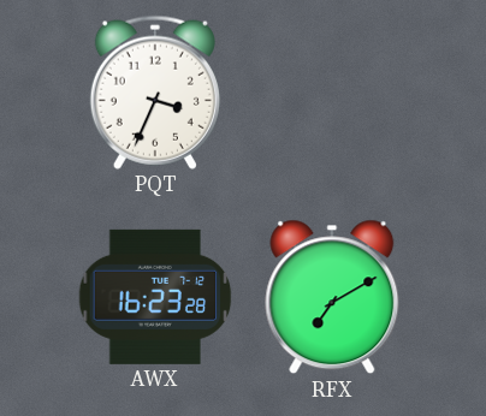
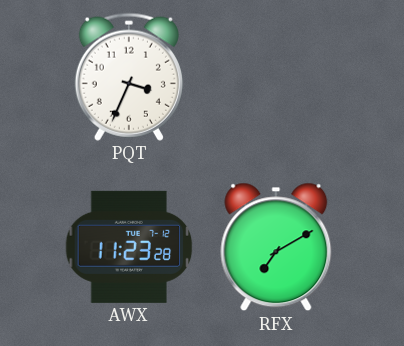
AWX: 16:23 -> 11:23
